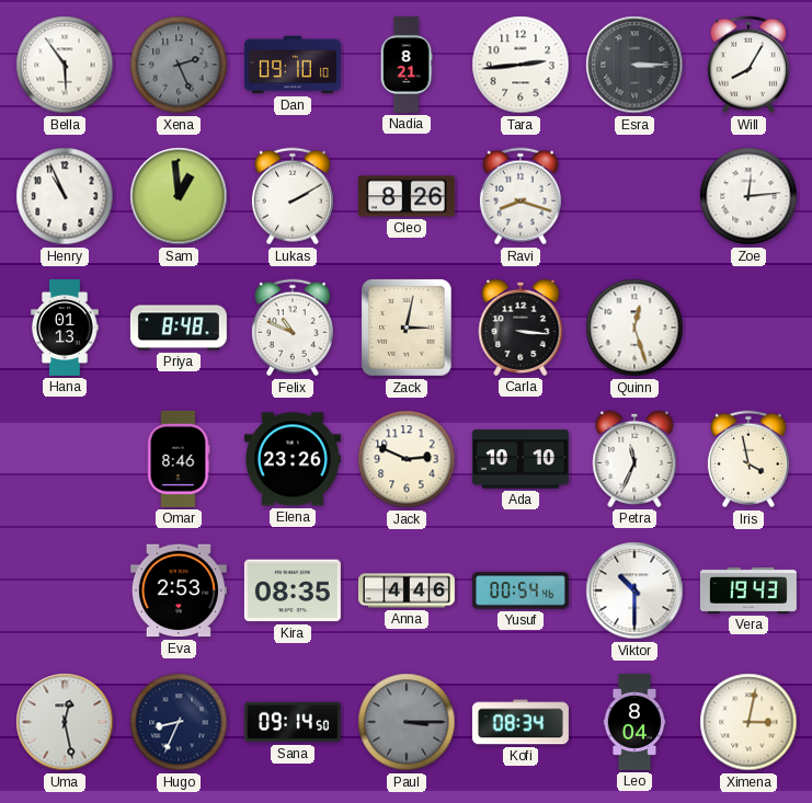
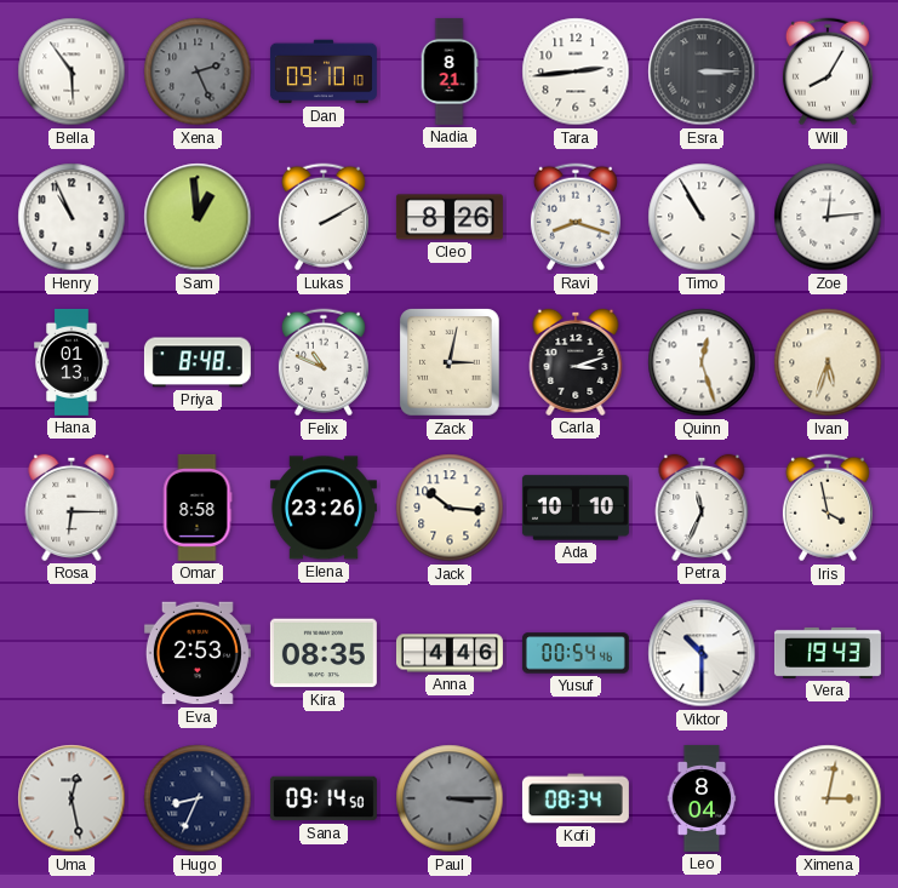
Timo: none -> 10:55
Carla: 3:16 -> 3:12
Ivan: none -> 5:33
Rosa: none -> 6:15
Omar: 8:46 -> 8:58
Jack: 2:49 -> 10:16
